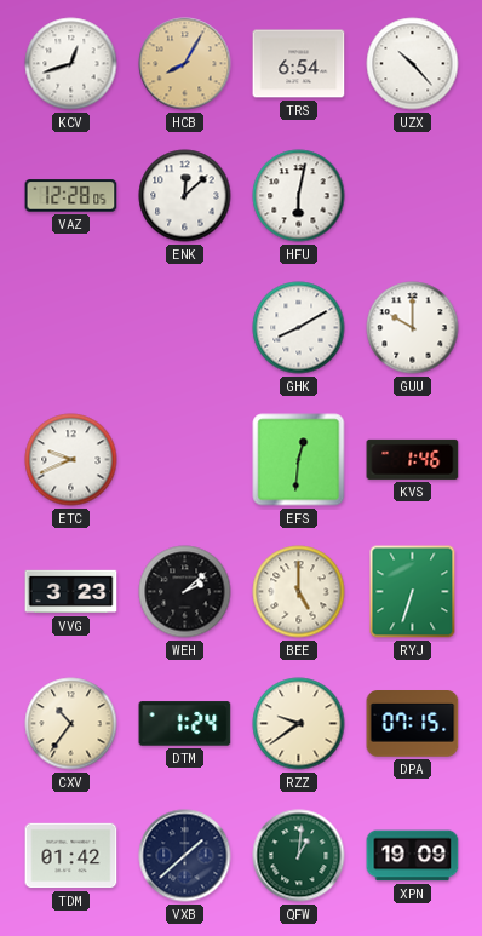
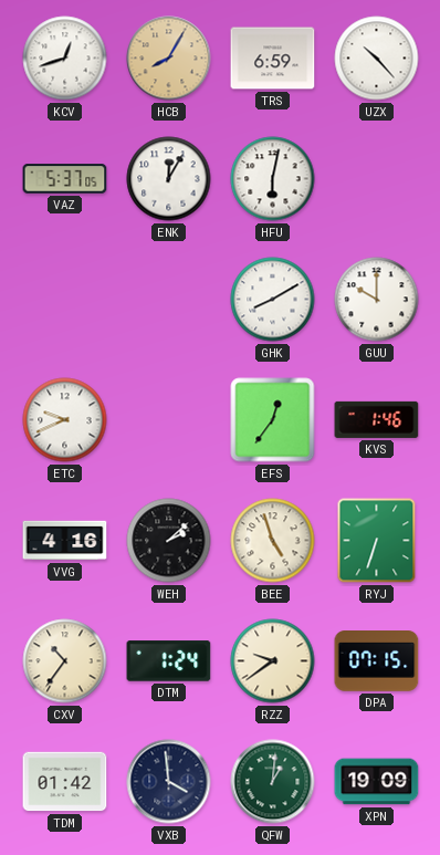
TRS: 6:54 -> 6:59
VAZ: 12:28 -> 5:37
ENK: 12:08 -> 12:05
EFS: 12:31 -> 12:36
VVG: 3:23 -> 4:16
BEE: 5:00 -> 4:57
VXB: 1:38 -> 3:59
